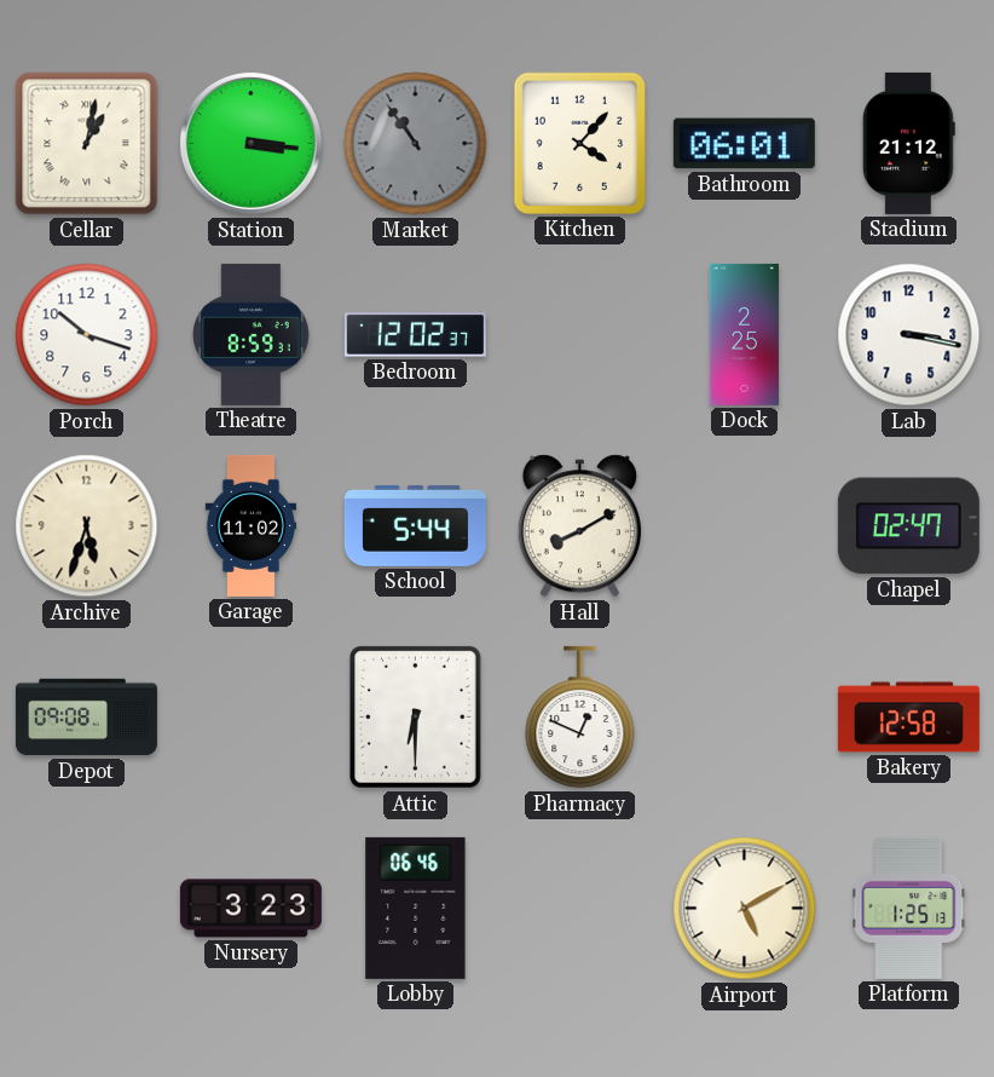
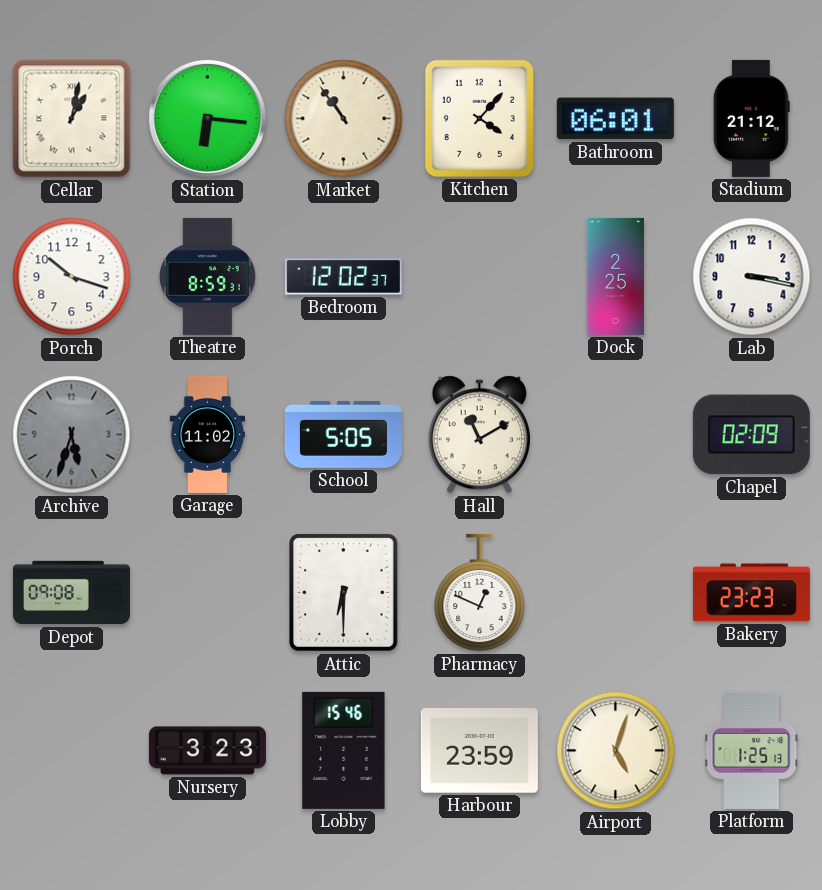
Station: 3:16 -> 6:16
Market dial: grey -> cream
Archive dial: cream -> grey
School: 5:44 -> 5:05
Hall: 8:10 -> 11:10
Chapel: 02:47 -> 02:09
Bakery: 12:58 -> 23:23
Lobby: 06:46 -> 15:46
Harbour: none -> 23:59
Airport: 5:10 -> 5:03
